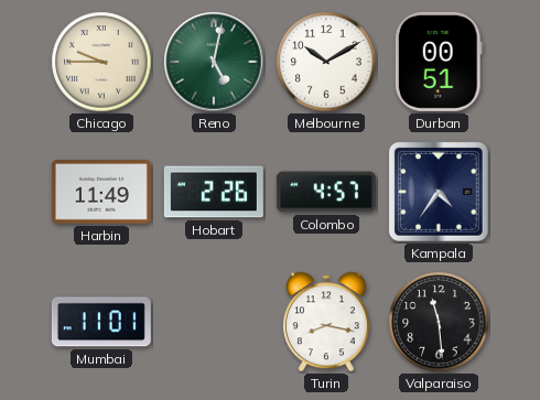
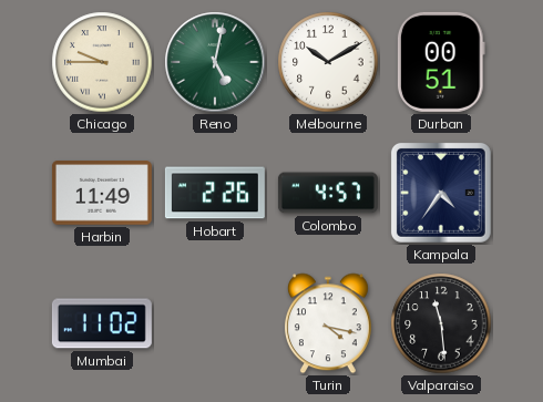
Mumbai: 11:01 -> 11:02
Turin: 8:17 -> 4:17
